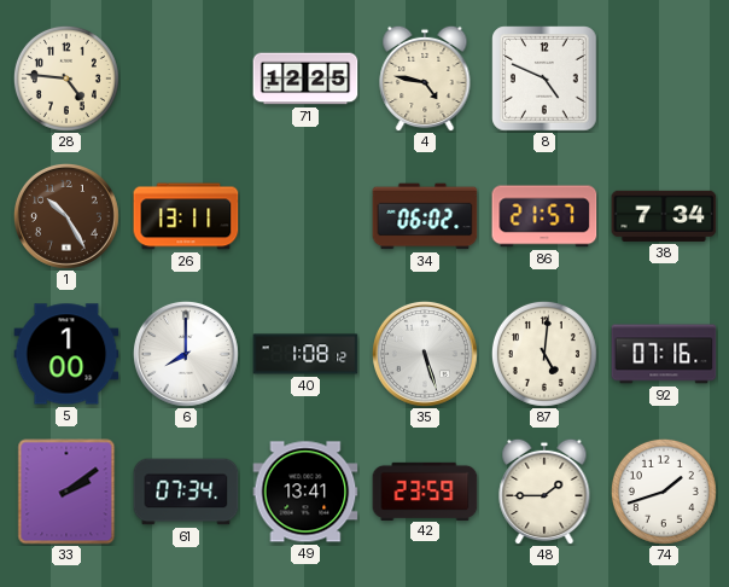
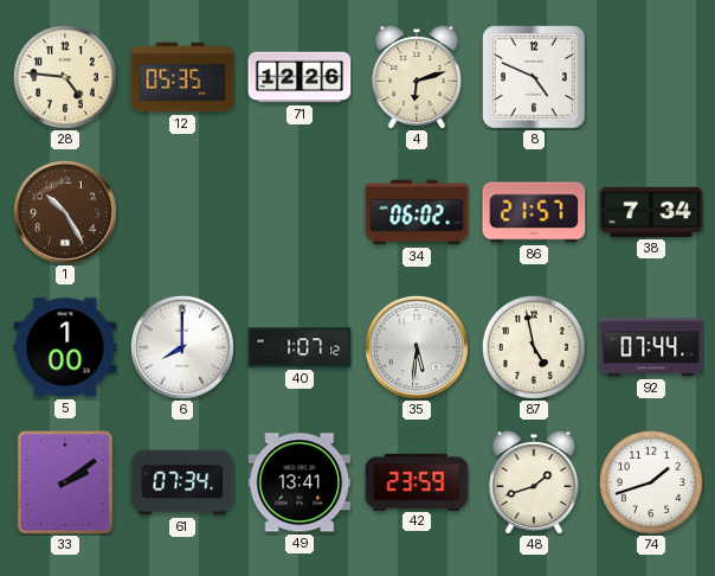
12: none -> 05:35
71: 12:25 -> 12:26
4: 4:47 -> 6:12
26: 13:11 -> none
40: 1:08 -> 1:07
35: 5:27 -> 5:31
87: 5:01 -> 4:58
92: 07:16 -> 07:44
48: 1:45 -> 1:42
